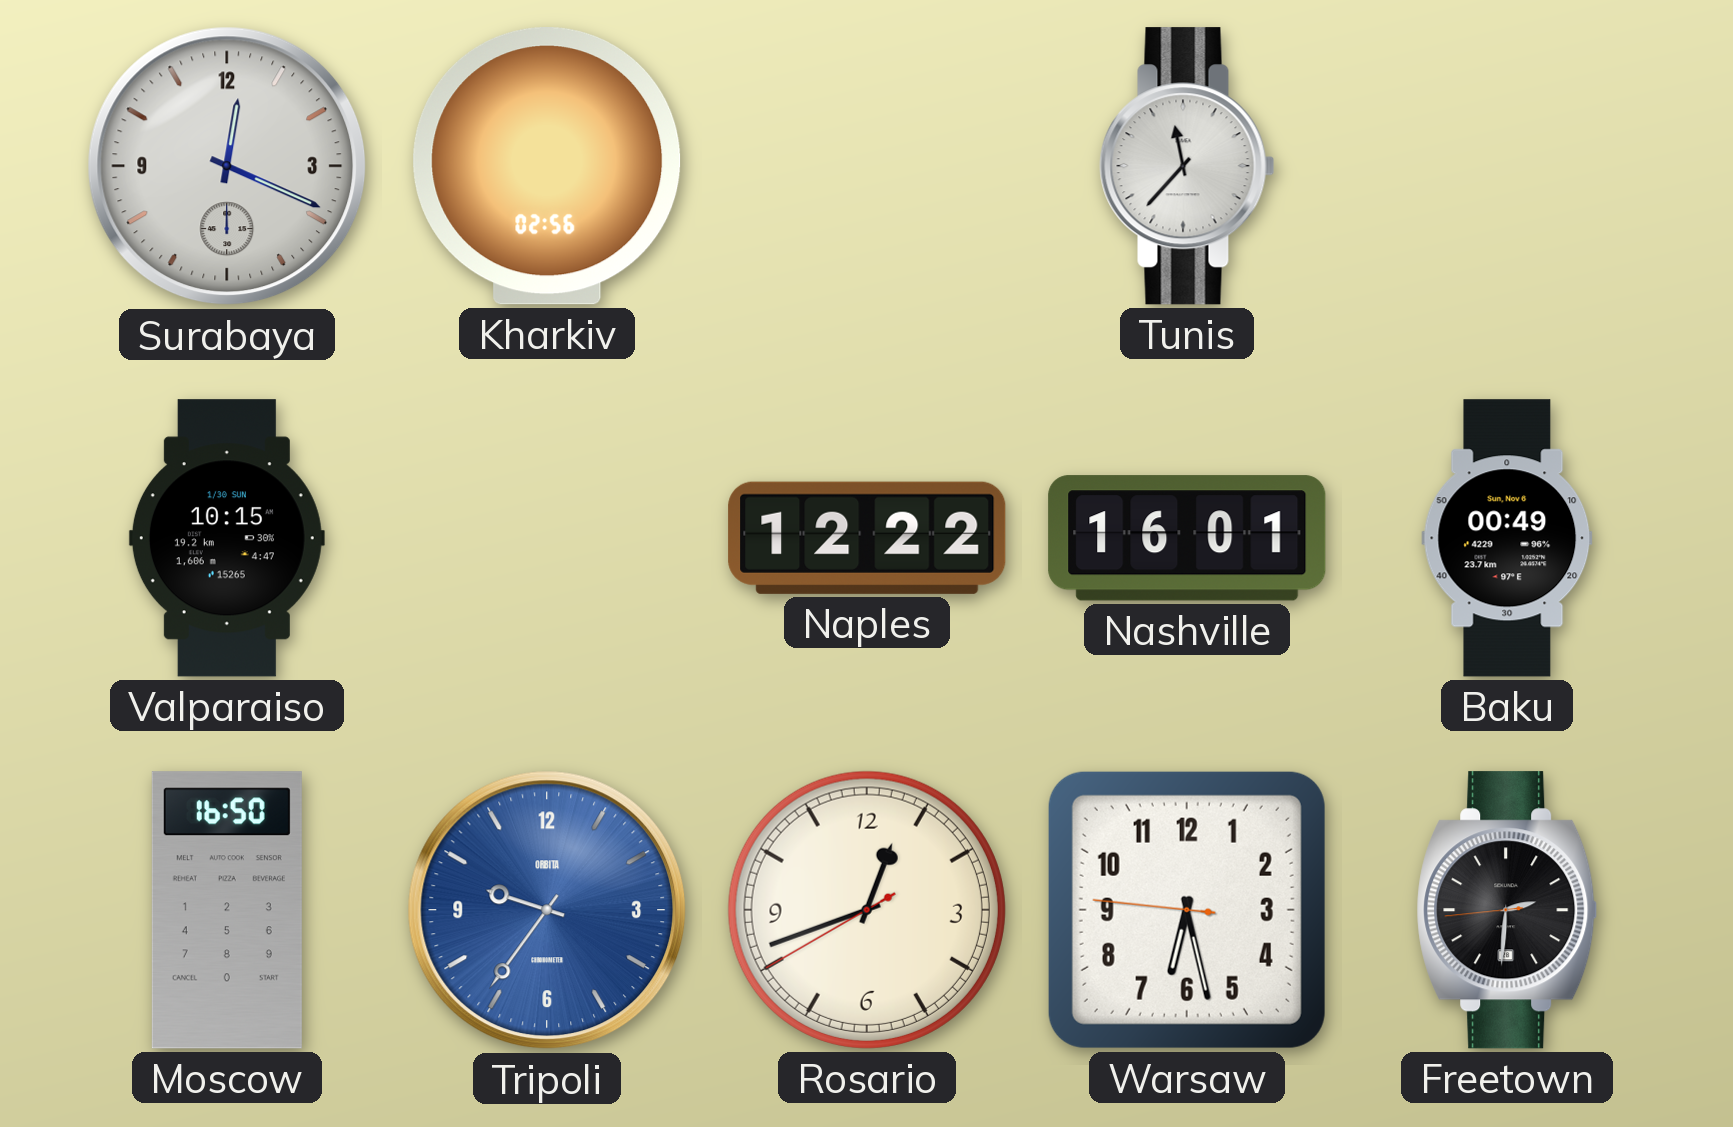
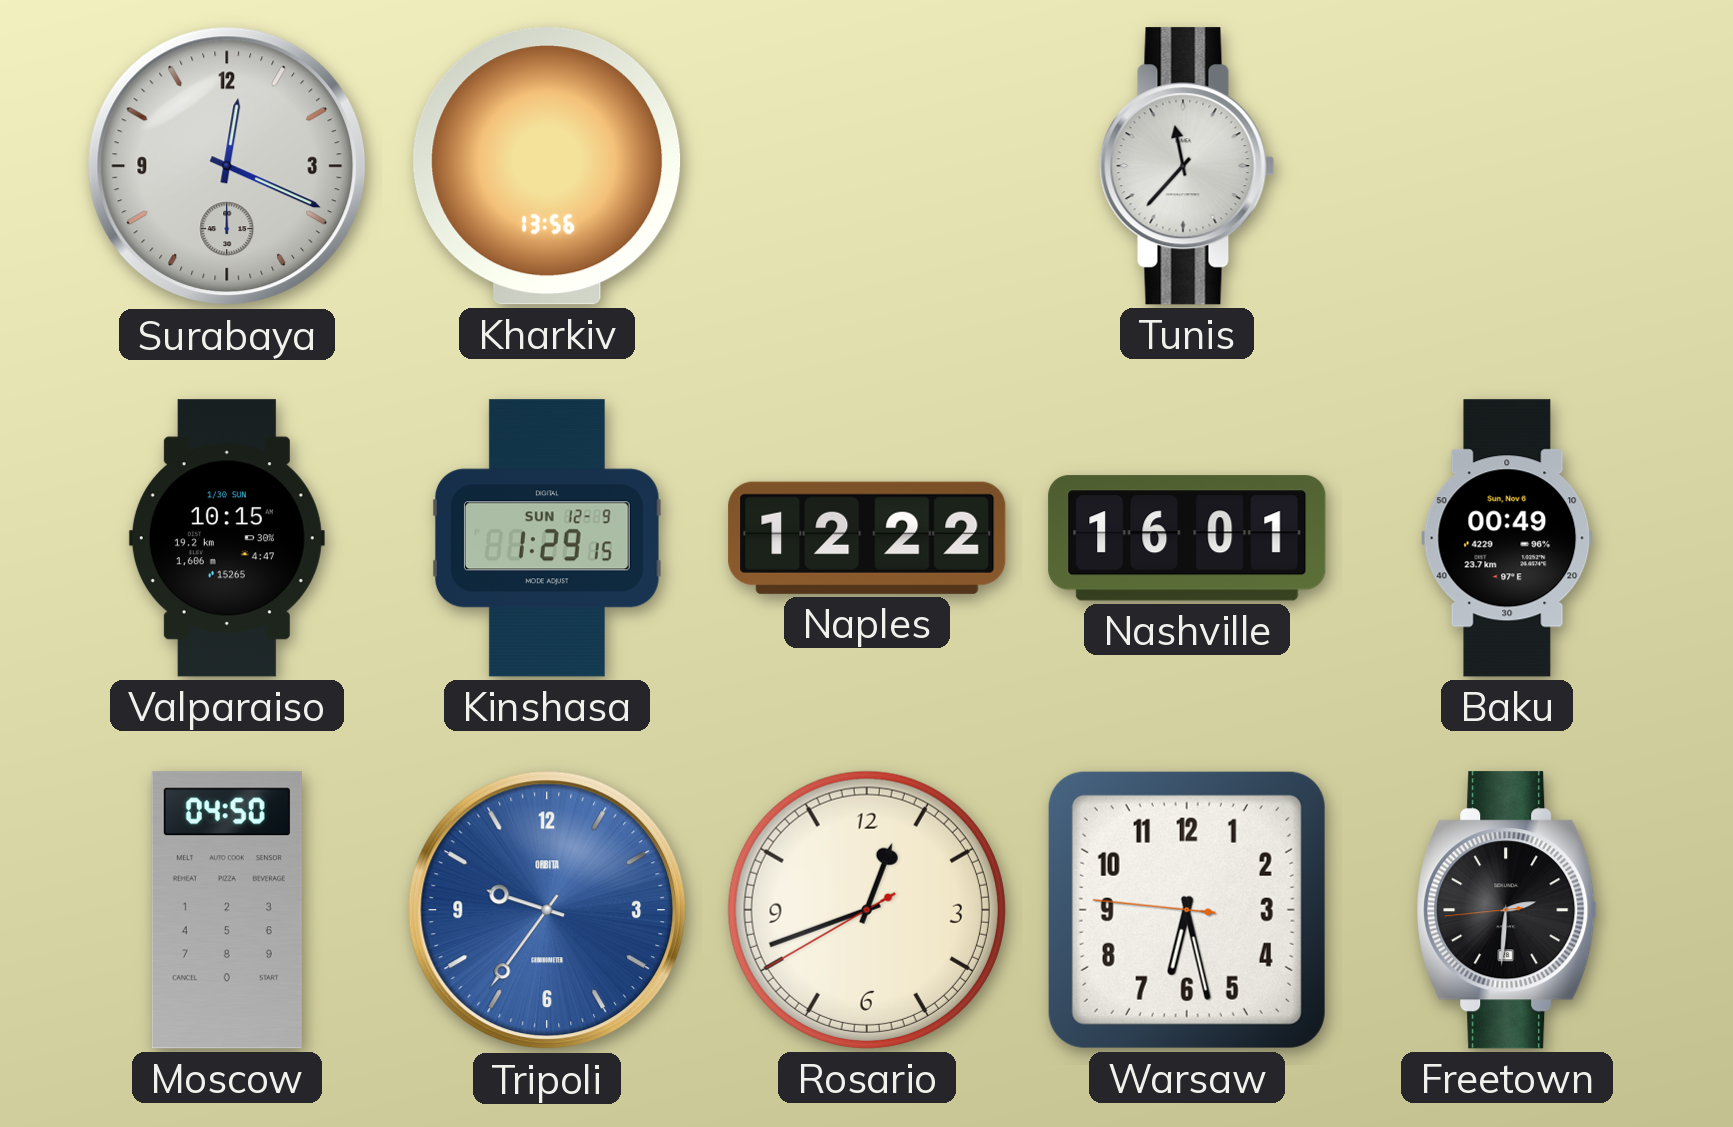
Kharkiv: 02:56 -> 13:56
Kinshasa: none -> 1:29
Moscow: 16:50 -> 04:50
